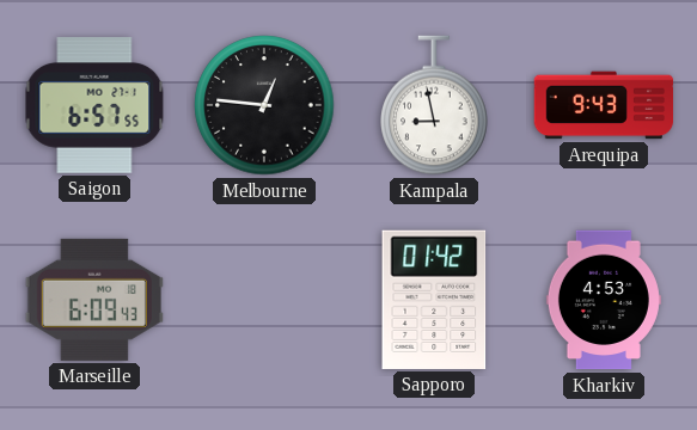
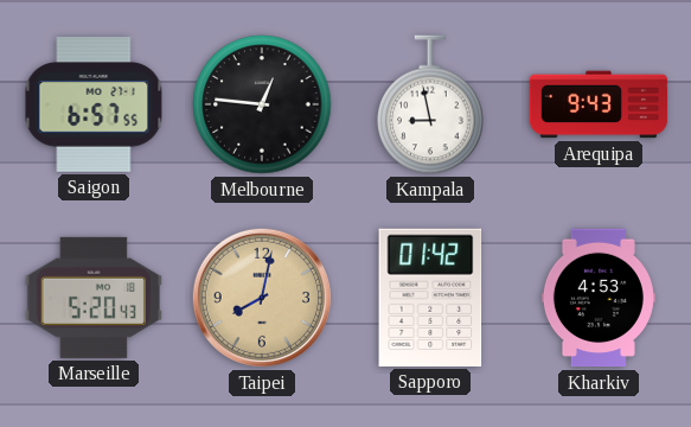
Marseille: 6:09 -> 5:20
Taipei: none -> 8:02
